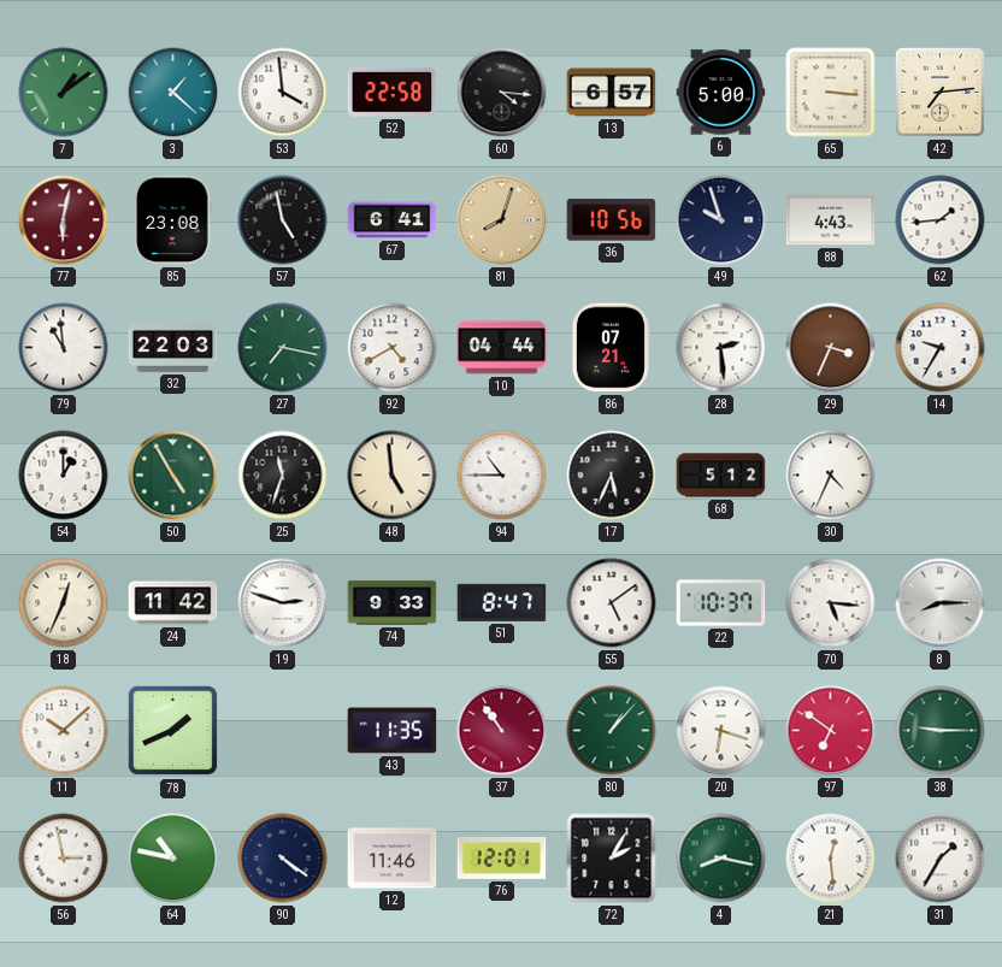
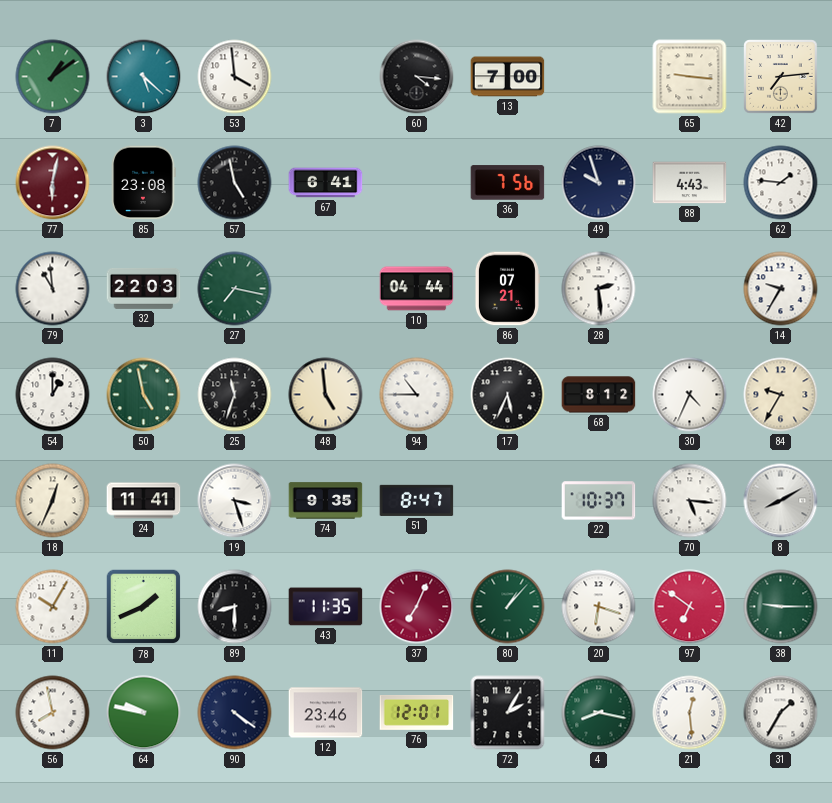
3: 1:22 -> 5:22
52: 22:58 -> none
13: 6:57 -> 7:00
6: 5:00 -> none
65: 3:16 -> 9:16
81: 8:03 -> none
36: 10:56 -> 7:56
62: 1:44 -> 1:46
92: 4:40 -> none
29: 3:34 -> none
50: 4:55 -> 4:58
68: 5:12 -> 8:12
84: none -> 9:35
24: 11:42 -> 11:41
19: 2:48 -> 3:27
74: 9:33 -> 9:35
55: 5:09 -> none
8: 8:15 -> 8:10
11: 10:08 -> 10:05
89: none -> 8:30
37: 10:54 -> 7:04
56: 2:58 -> 7:58
64: 10:47 -> 9:47
12: 11:46 -> 23:46
